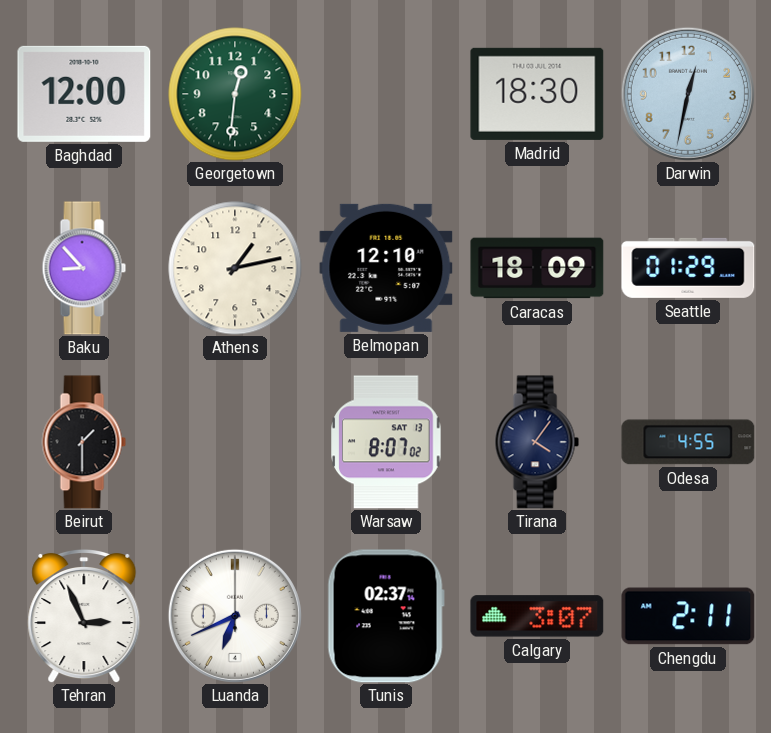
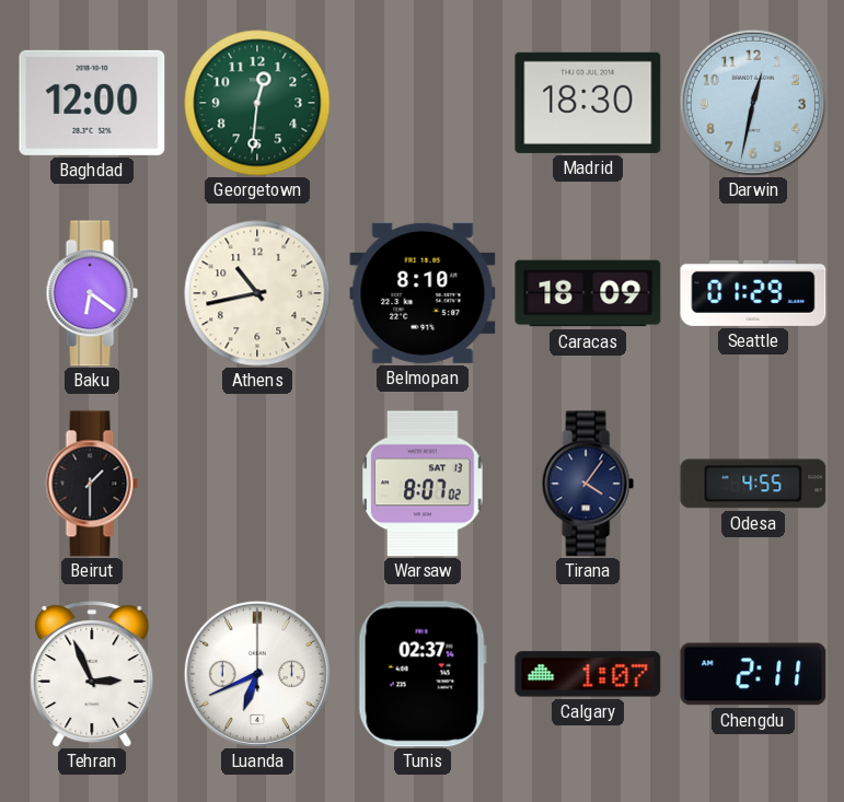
Baku: 8:53 -> 6:21
Athens: 1:13 -> 10:43
Belmopan: 12:10 -> 8:10
Calgary: 3:07 -> 1:07
